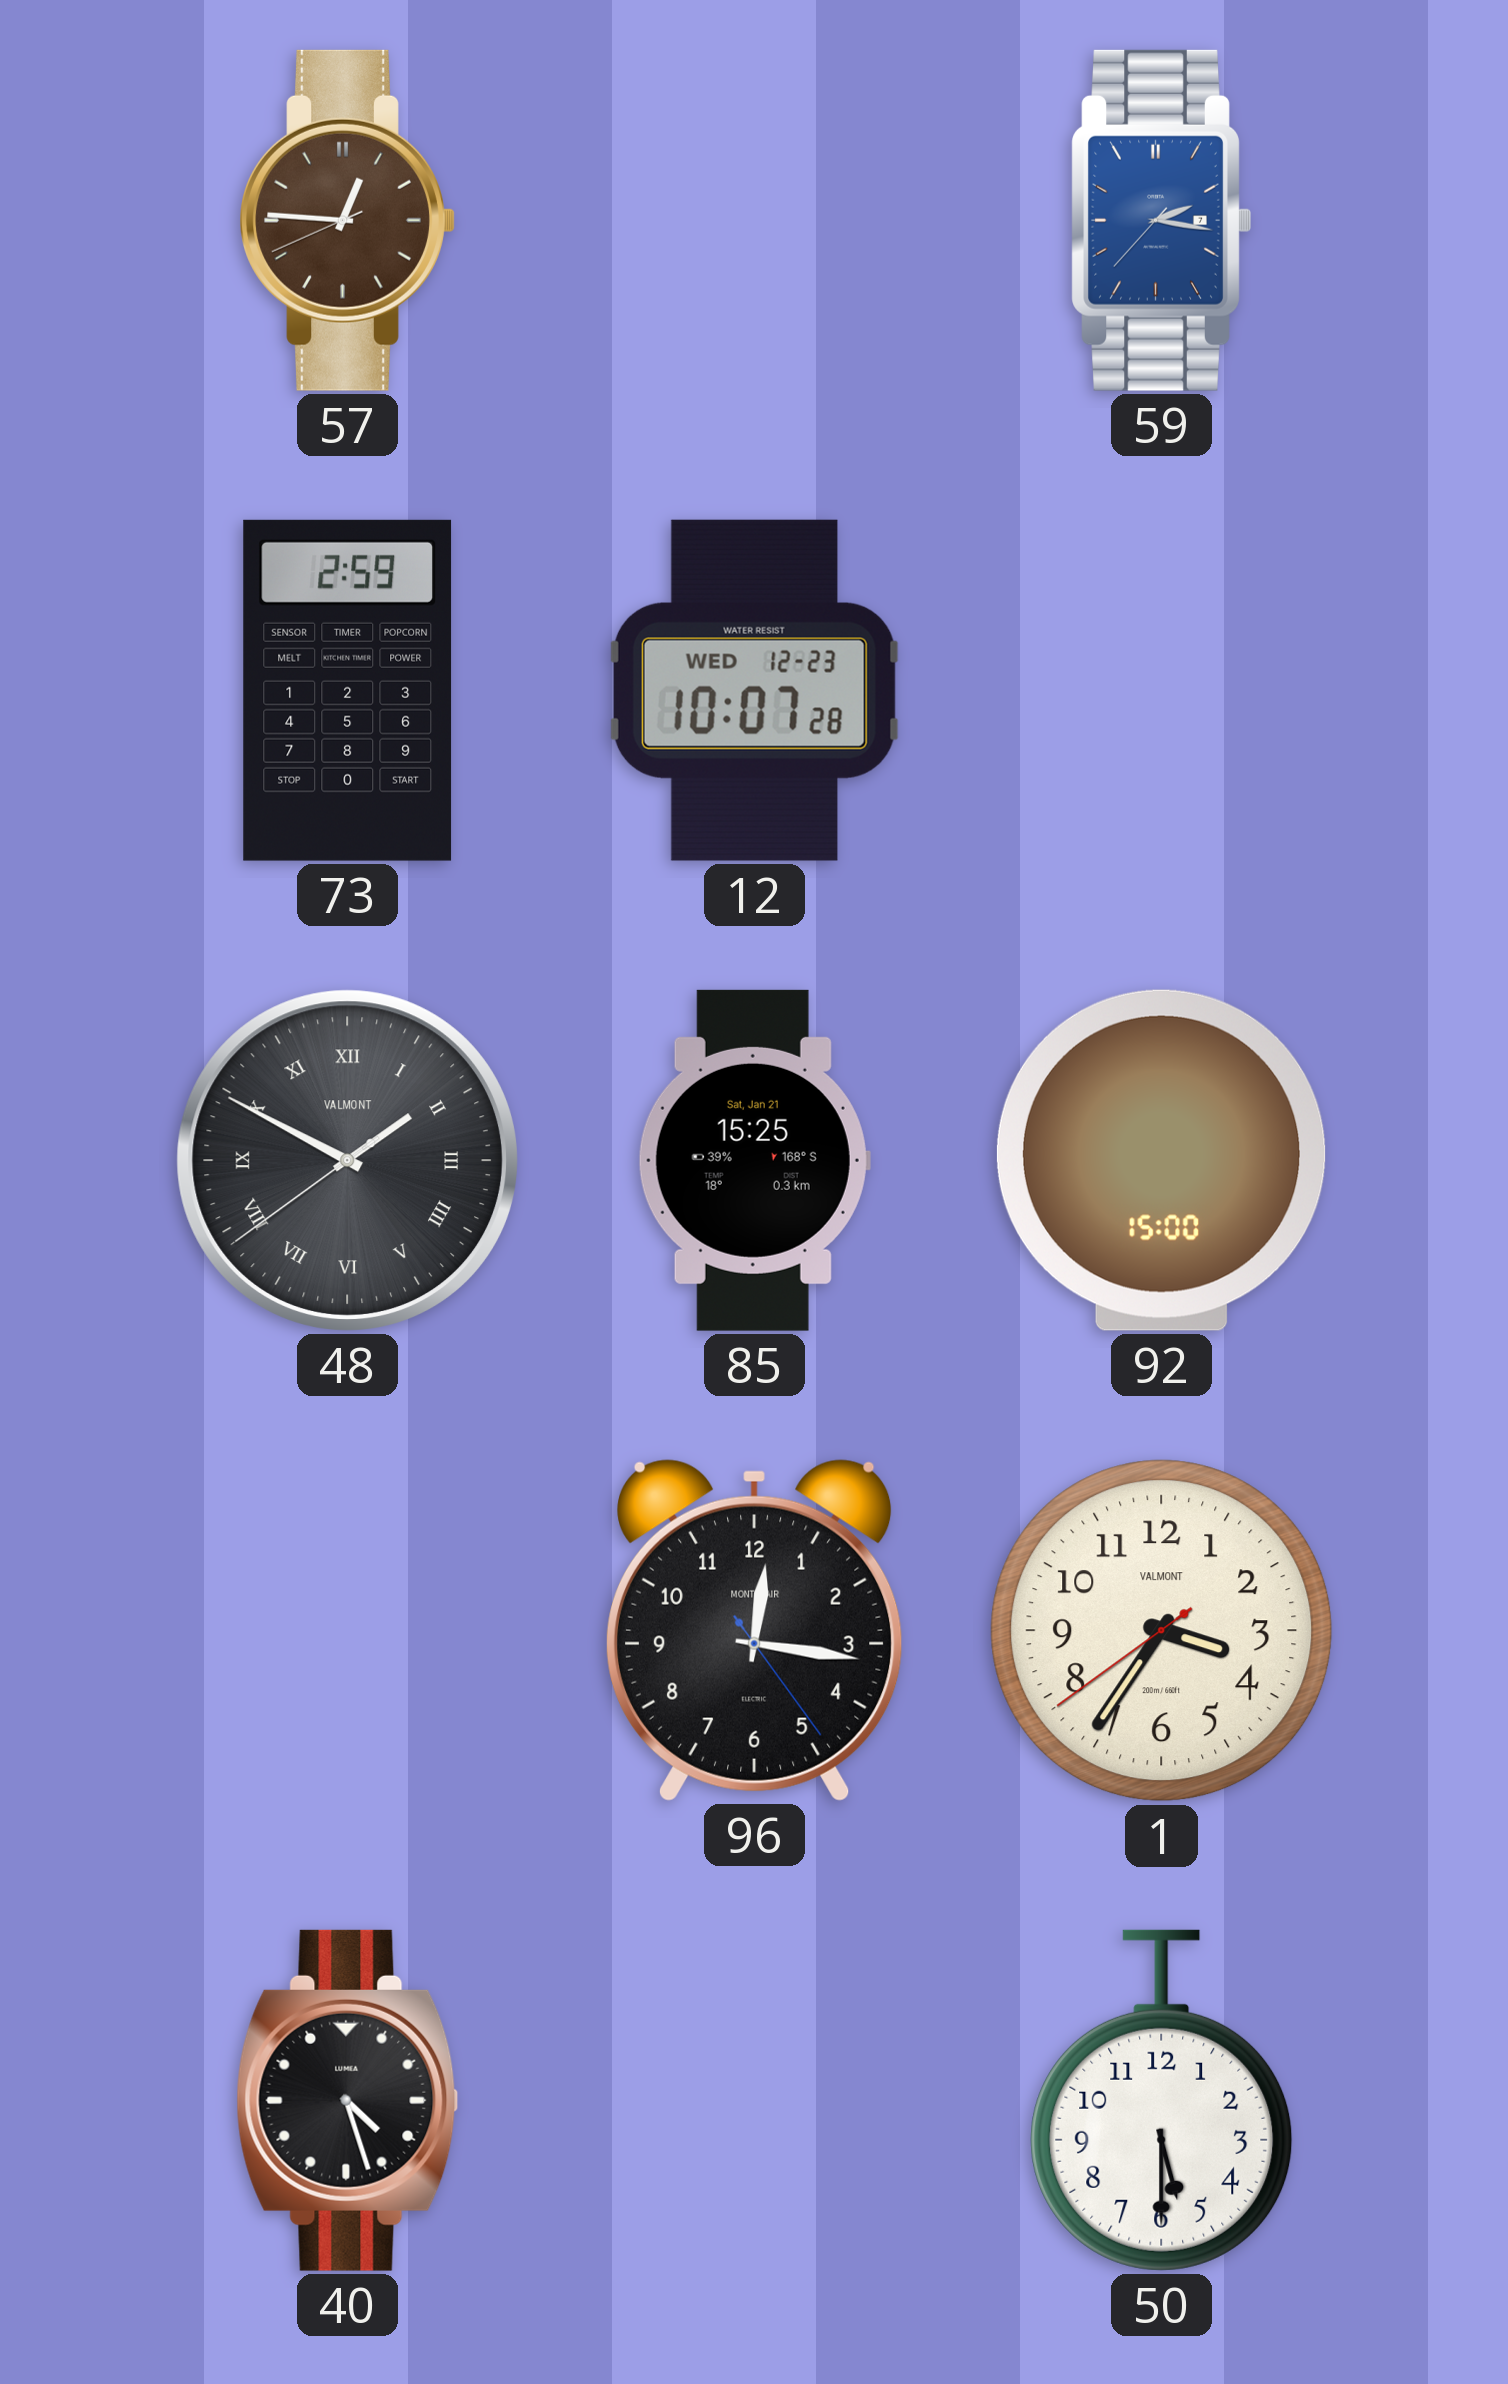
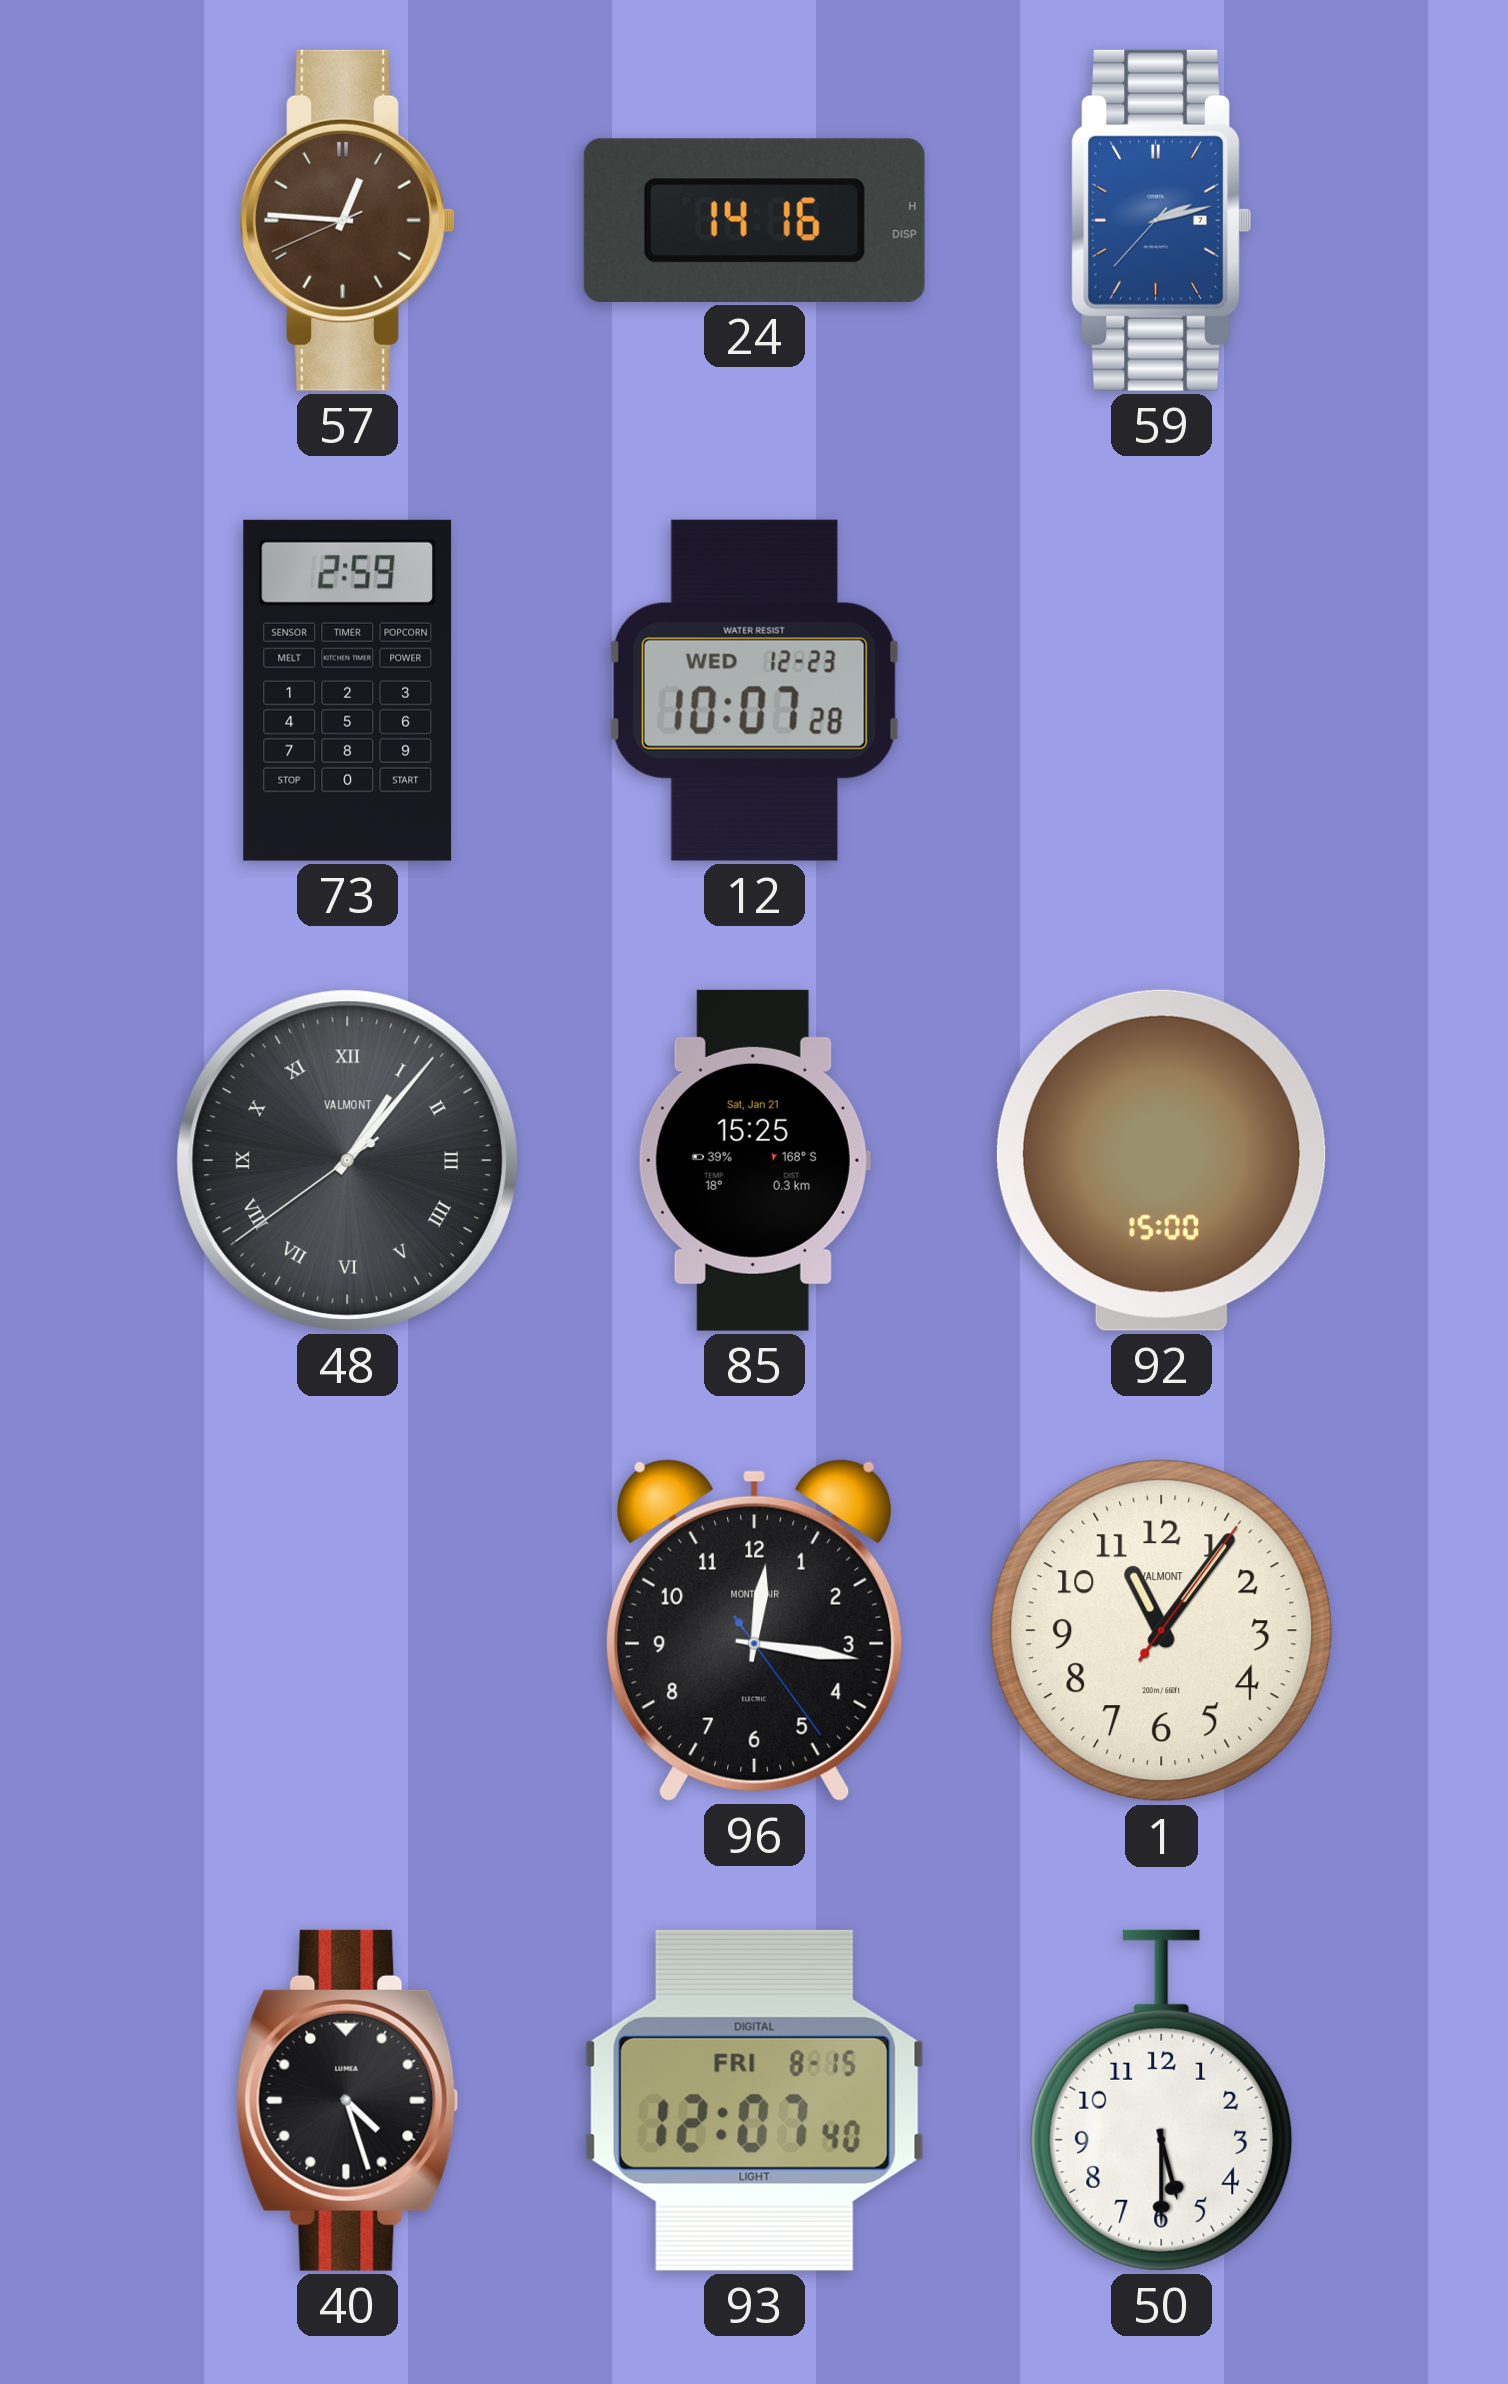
24: none -> 14:16
59: 2:16 -> 2:12
48: 1:49 -> 1:06
1: 3:35 -> 11:06
93: none -> 12:07
